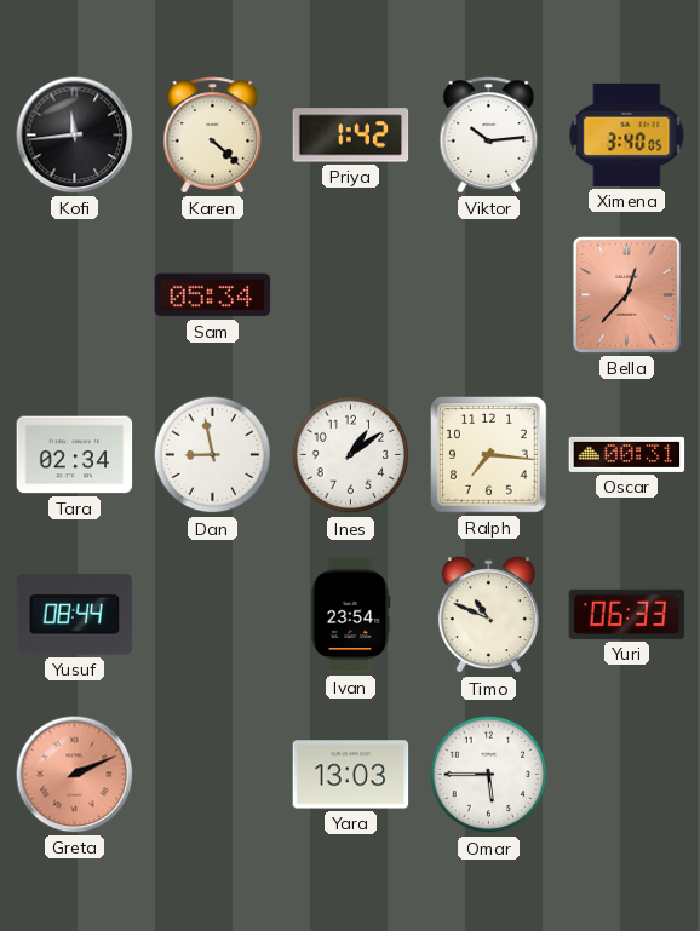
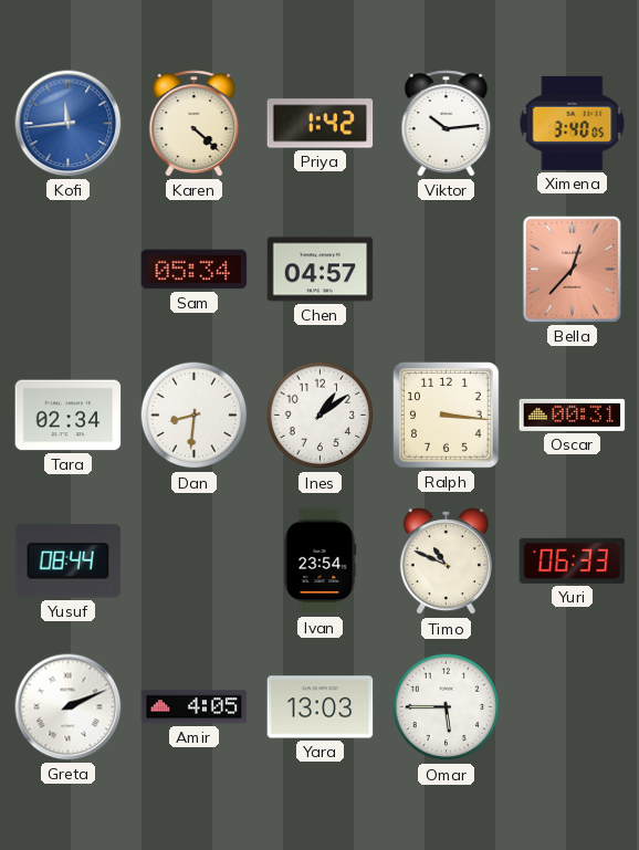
Kofi dial: black -> blue
Chen: none -> 04:57
Dan: 8:58 -> 8:31
Ralph: 7:16 -> 3:16
Greta dial: salmon -> white
Amir: none -> 4:05
